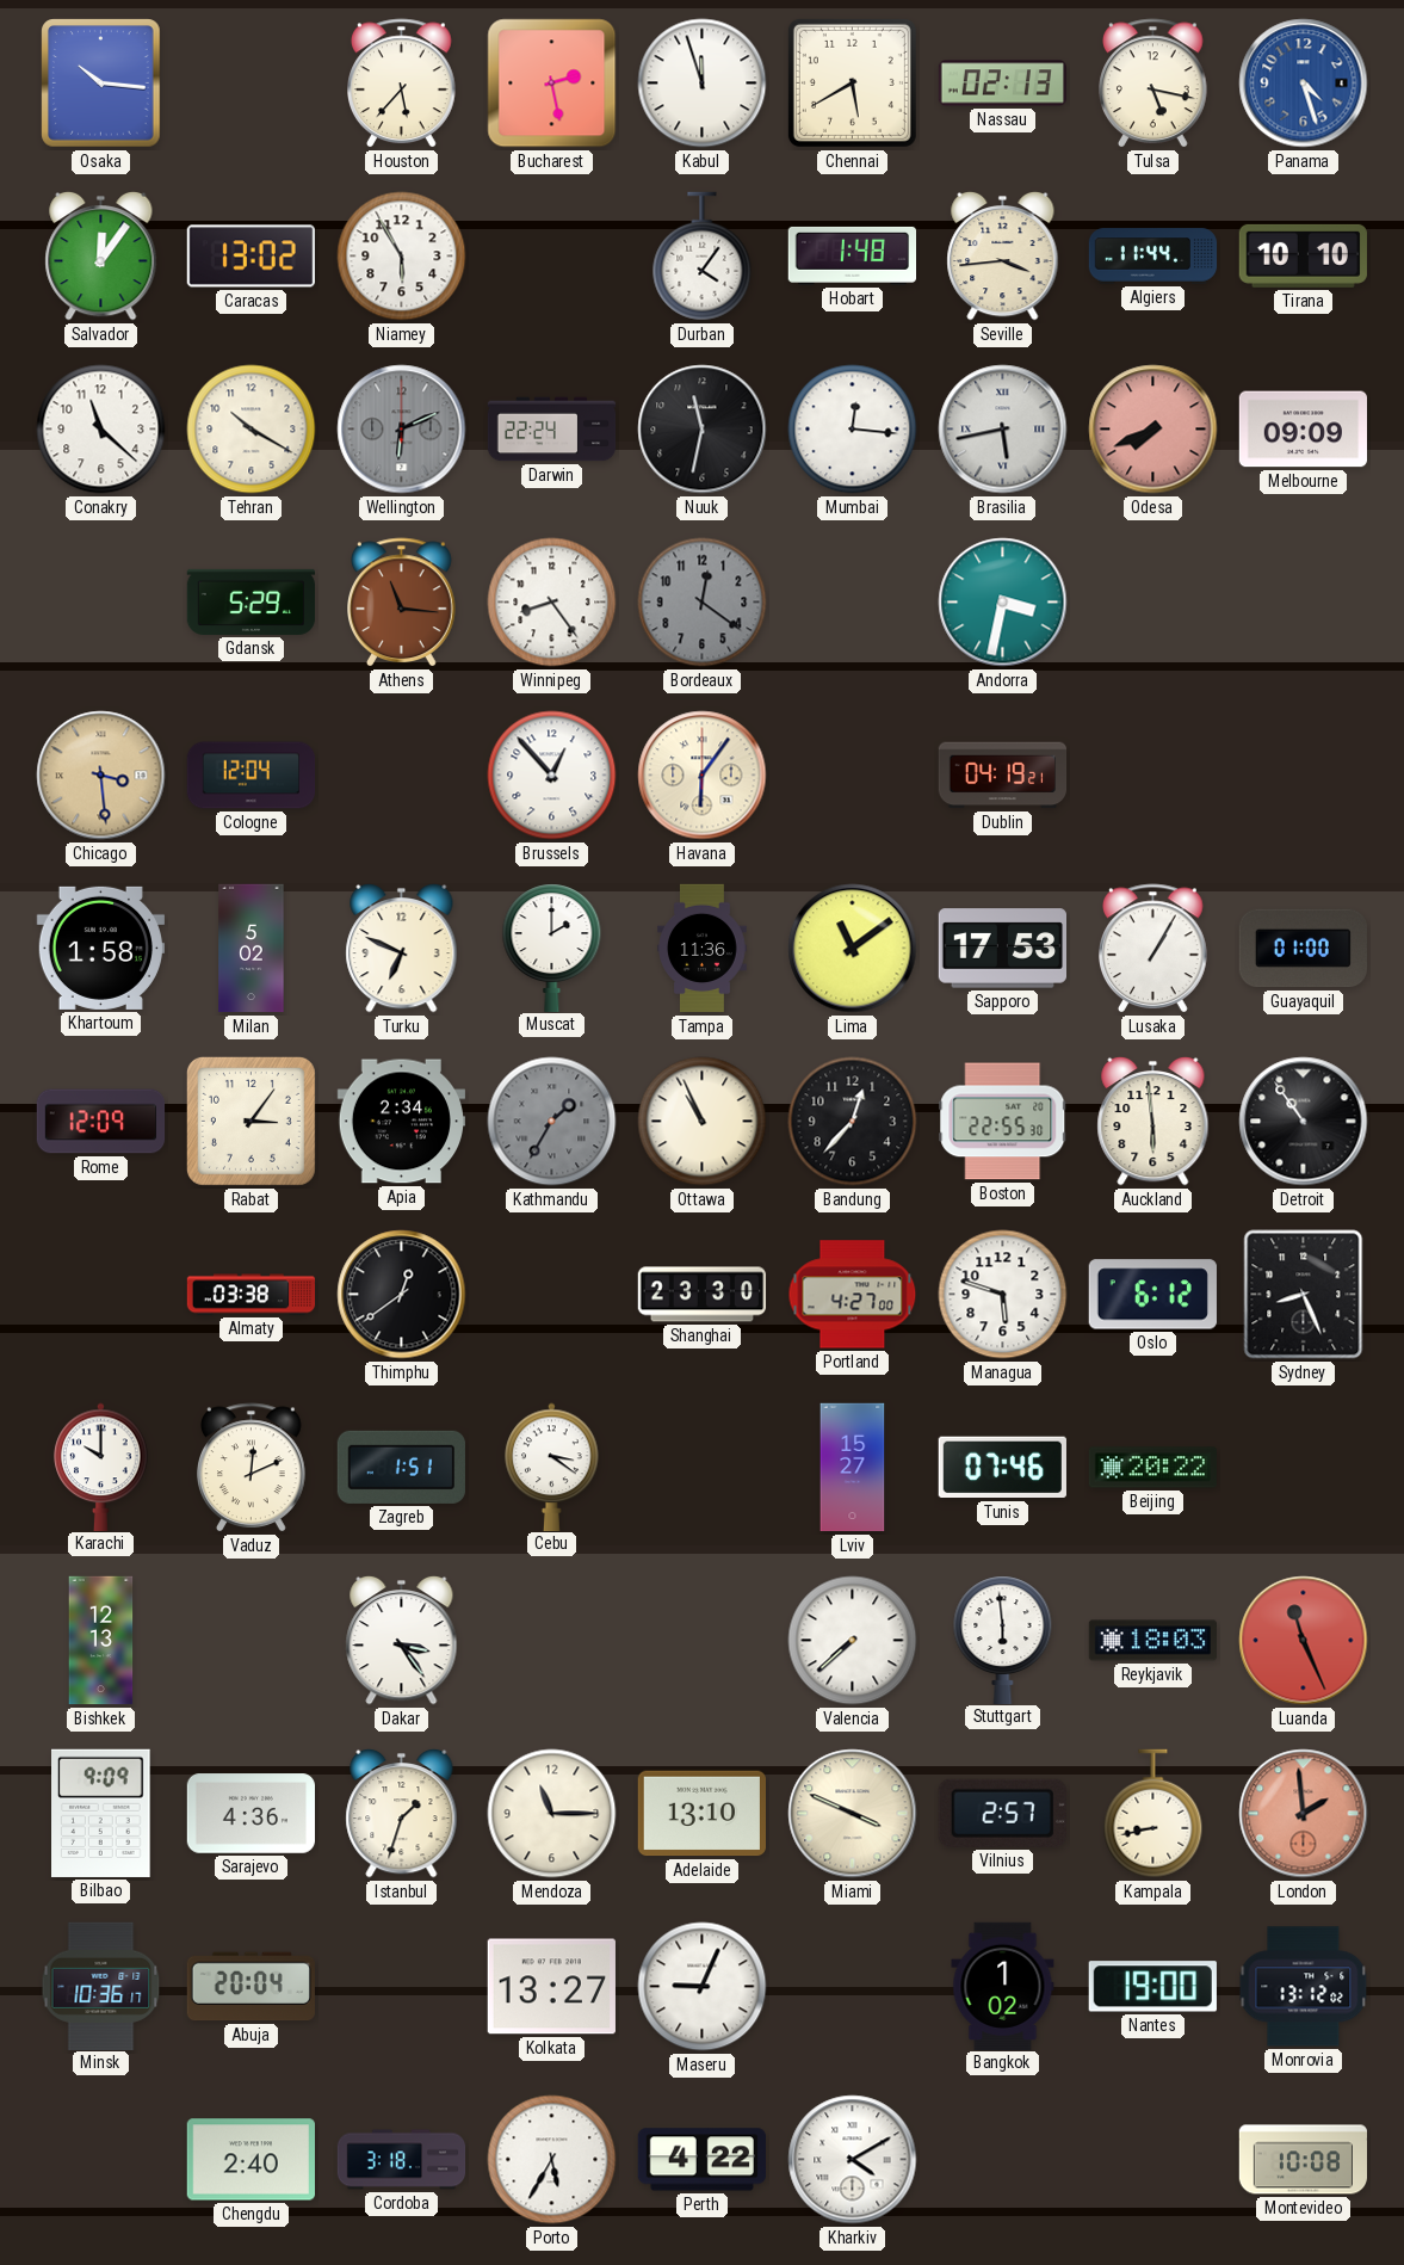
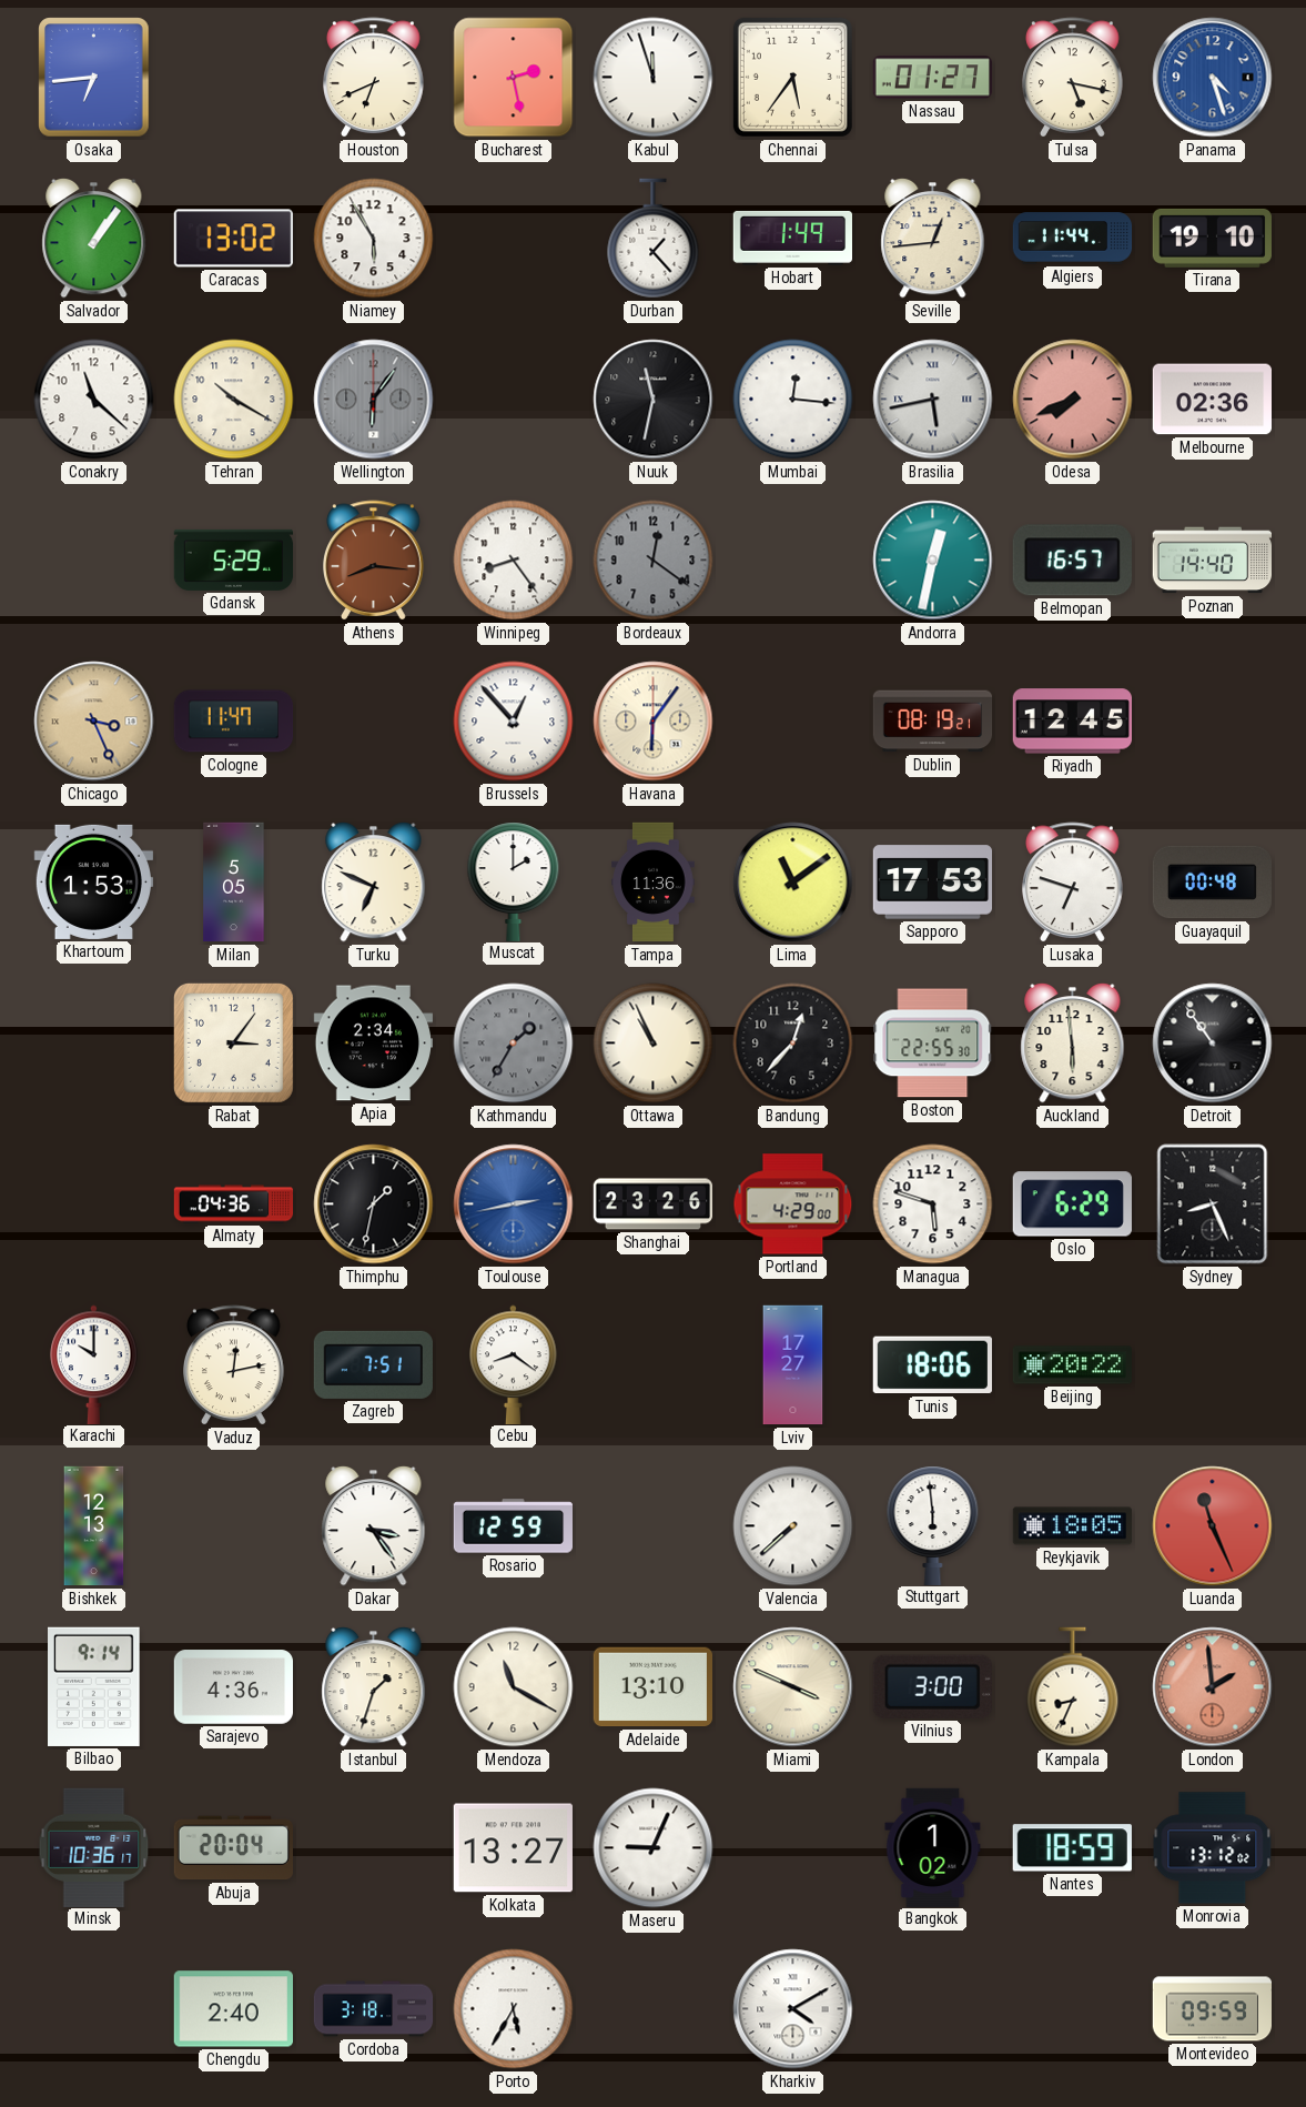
Osaka: 10:16 -> 6:44
Houston: 5:37 -> 6:41
Chennai: 5:40 -> 5:36
Nassau: 02:13 -> 01:27
Salvador: 12:06 -> 1:06
Durban: 4:06 -> 1:23
Hobart: 1:48 -> 1:49
Seville: 3:44 -> 12:44
Tirana: 10:10 -> 19:10
Wellington: 6:11 -> 6:06
Darwin: 22:24 -> none
Melbourne: 09:09 -> 02:36
Athens: 11:16 -> 8:16
Andorra: 3:32 -> 12:32
Belmopan: none -> 16:57
Poznan: none -> 14:40
Chicago: 3:29 -> 3:26
Cologne: 12:04 -> 11:47
Dublin: 04:19 -> 08:19
Riyadh: none -> 12:45
Khartoum: 1:58 -> 1:53
Milan: 5:02 -> 5:05
Lusaka: 1:05 -> 6:48
Guayaquil: 01:00 -> 00:48
Rome: 12:09 -> none
Almaty: 03:38 -> 04:36
Thimphu: 12:39 -> 1:32
Toulouse: none -> 2:43
Shanghai: 23:30 -> 23:26
Portland: 4:27 -> 4:29
Oslo: 6:12 -> 6:29
Vaduz: 12:11 -> 12:13
Zagreb: 1:51 -> 7:51
Cebu: 3:21 -> 8:21
Lviv: 15:27 -> 17:27
Tunis: 07:46 -> 18:06
Rosario: none -> 12:59
Reykjavik: 18:03 -> 18:05
Bilbao: 9:09 -> 9:14
Mendoza: 11:15 -> 11:20
Vilnius: 2:57 -> 3:00
Kampala: 8:43 -> 8:34
Nantes: 19:00 -> 18:59
Perth: 4:22 -> none
Montevideo: 10:08 -> 09:59
